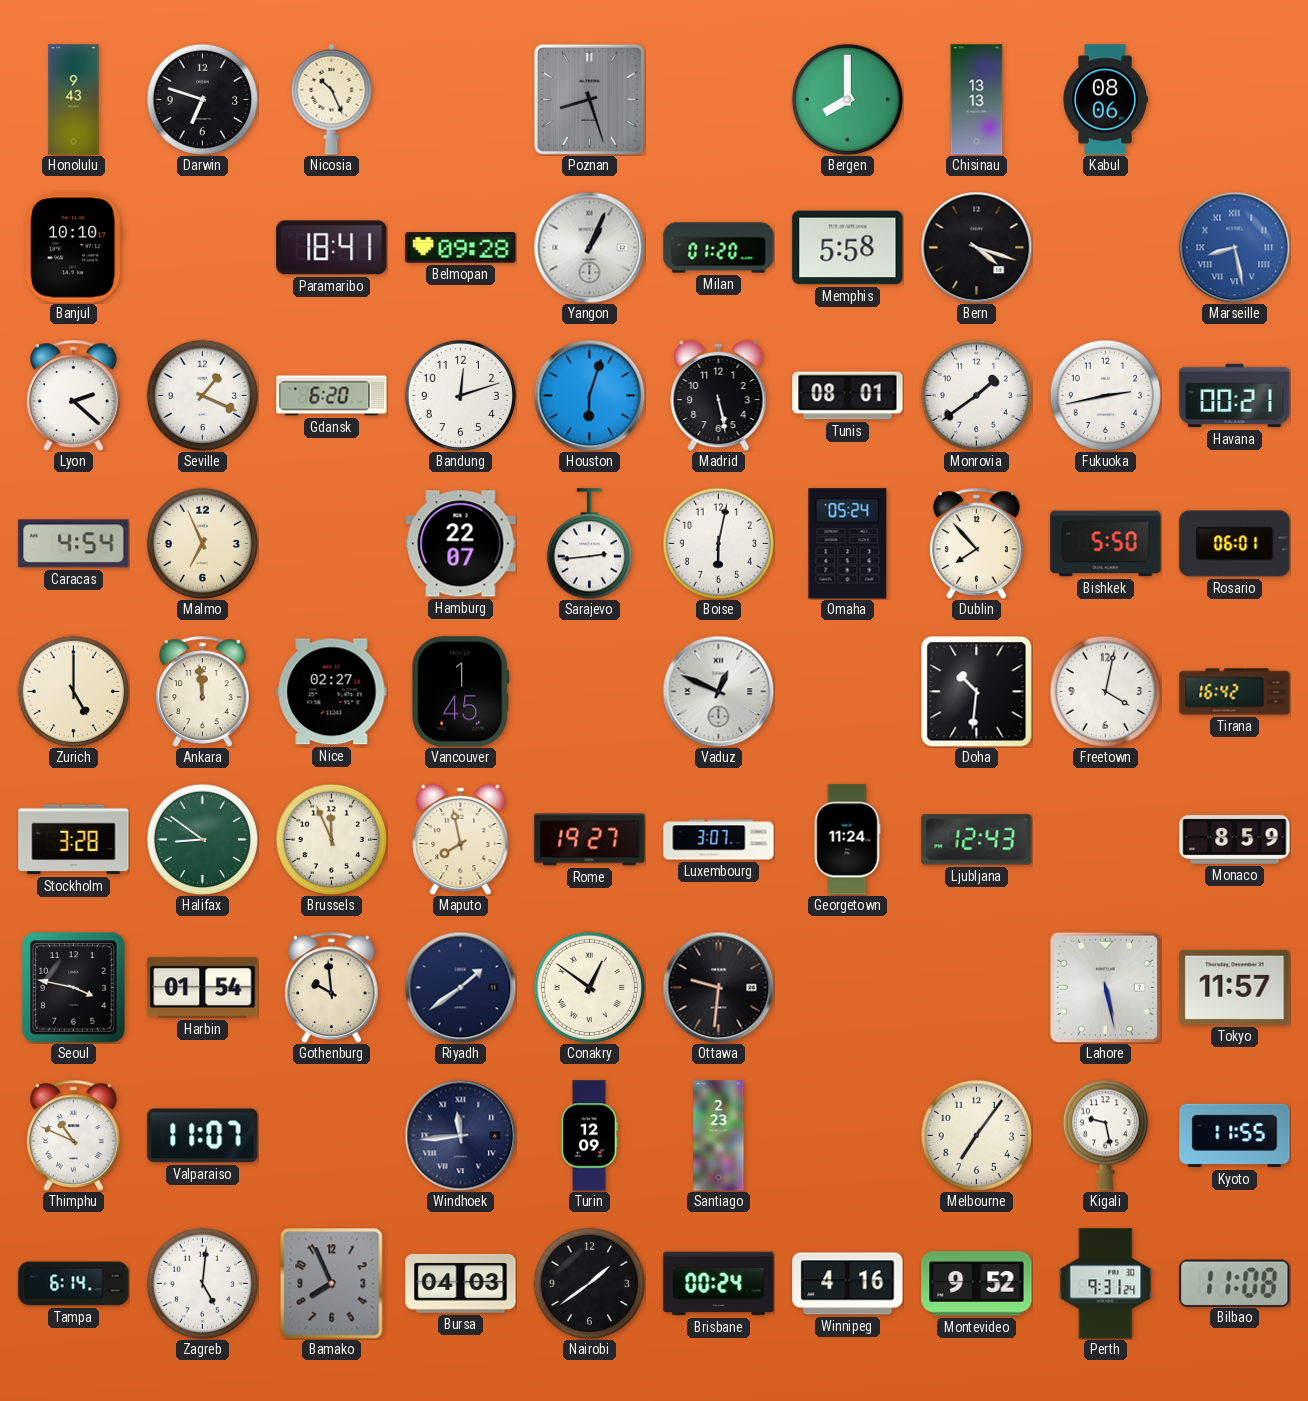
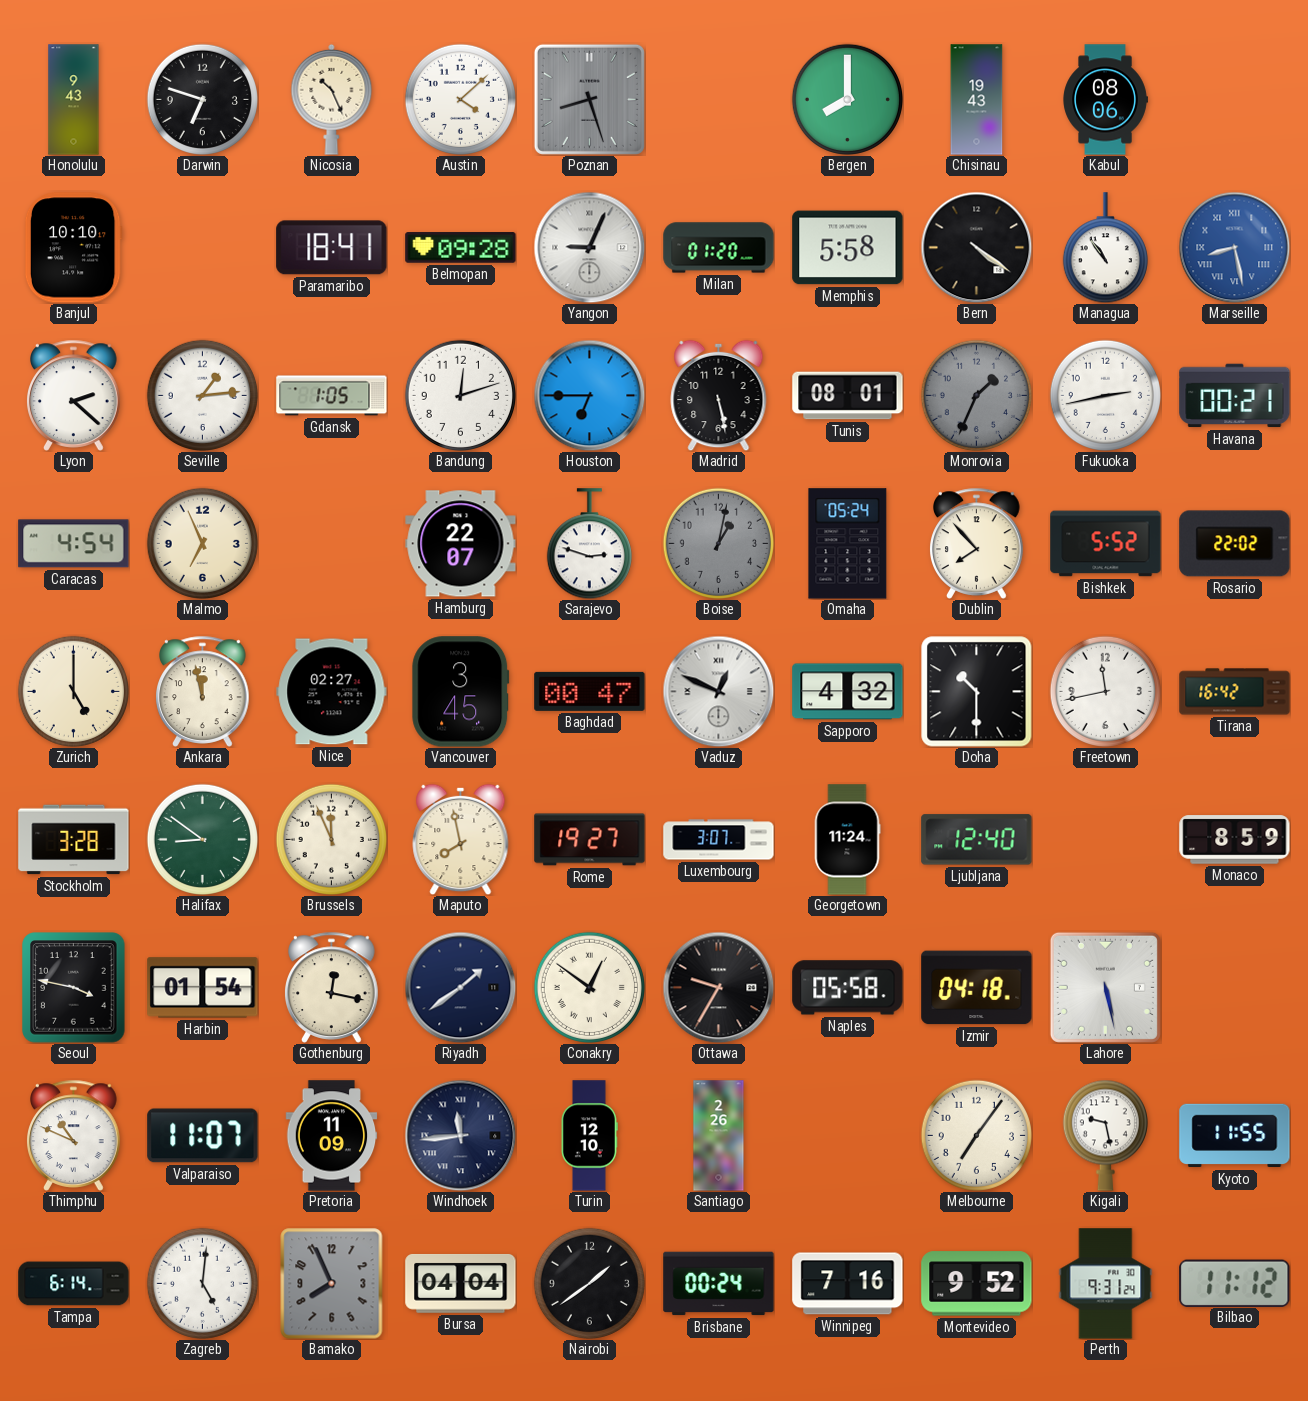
Austin: none -> 4:08
Chisinau: 13:13 -> 19:43
Yangon: 1:04 -> 9:04
Bern: 4:18 -> 4:21
Managua: none -> 10:54
Seville: 1:19 -> 1:14
Gdansk: 6:20 -> 1:05
Houston: 6:03 -> 6:45
Monrovia: 1:39 -> 1:34
Monrovia dial: white -> grey
Sarajevo: 2:44 -> 2:48
Boise: 6:02 -> 1:02
Boise dial: white -> grey
Bishkek: 5:50 -> 5:52
Rosario: 06:01 -> 22:02
Ankara: 11:59 -> 11:58
Vancouver: 1:45 -> 3:45
Baghdad: none -> 00:47
Sapporo: none -> 4:32
Doha: 10:31 -> 10:30
Freetown: 4:02 -> 11:43
Ljubljana: 12:43 -> 12:40
Gothenburg: 9:59 -> 12:17
Ottawa: 9:31 -> 9:35
Naples: none -> 05:58
Izmir: none -> 04:18
Tokyo: 11:57 -> none
Pretoria: none -> 11:09
Turin: 12:09 -> 12:10
Santiago: 2:23 -> 2:26
Bursa: 04:03 -> 04:04
Winnipeg: 4:16 -> 7:16
Bilbao: 11:08 -> 11:12
